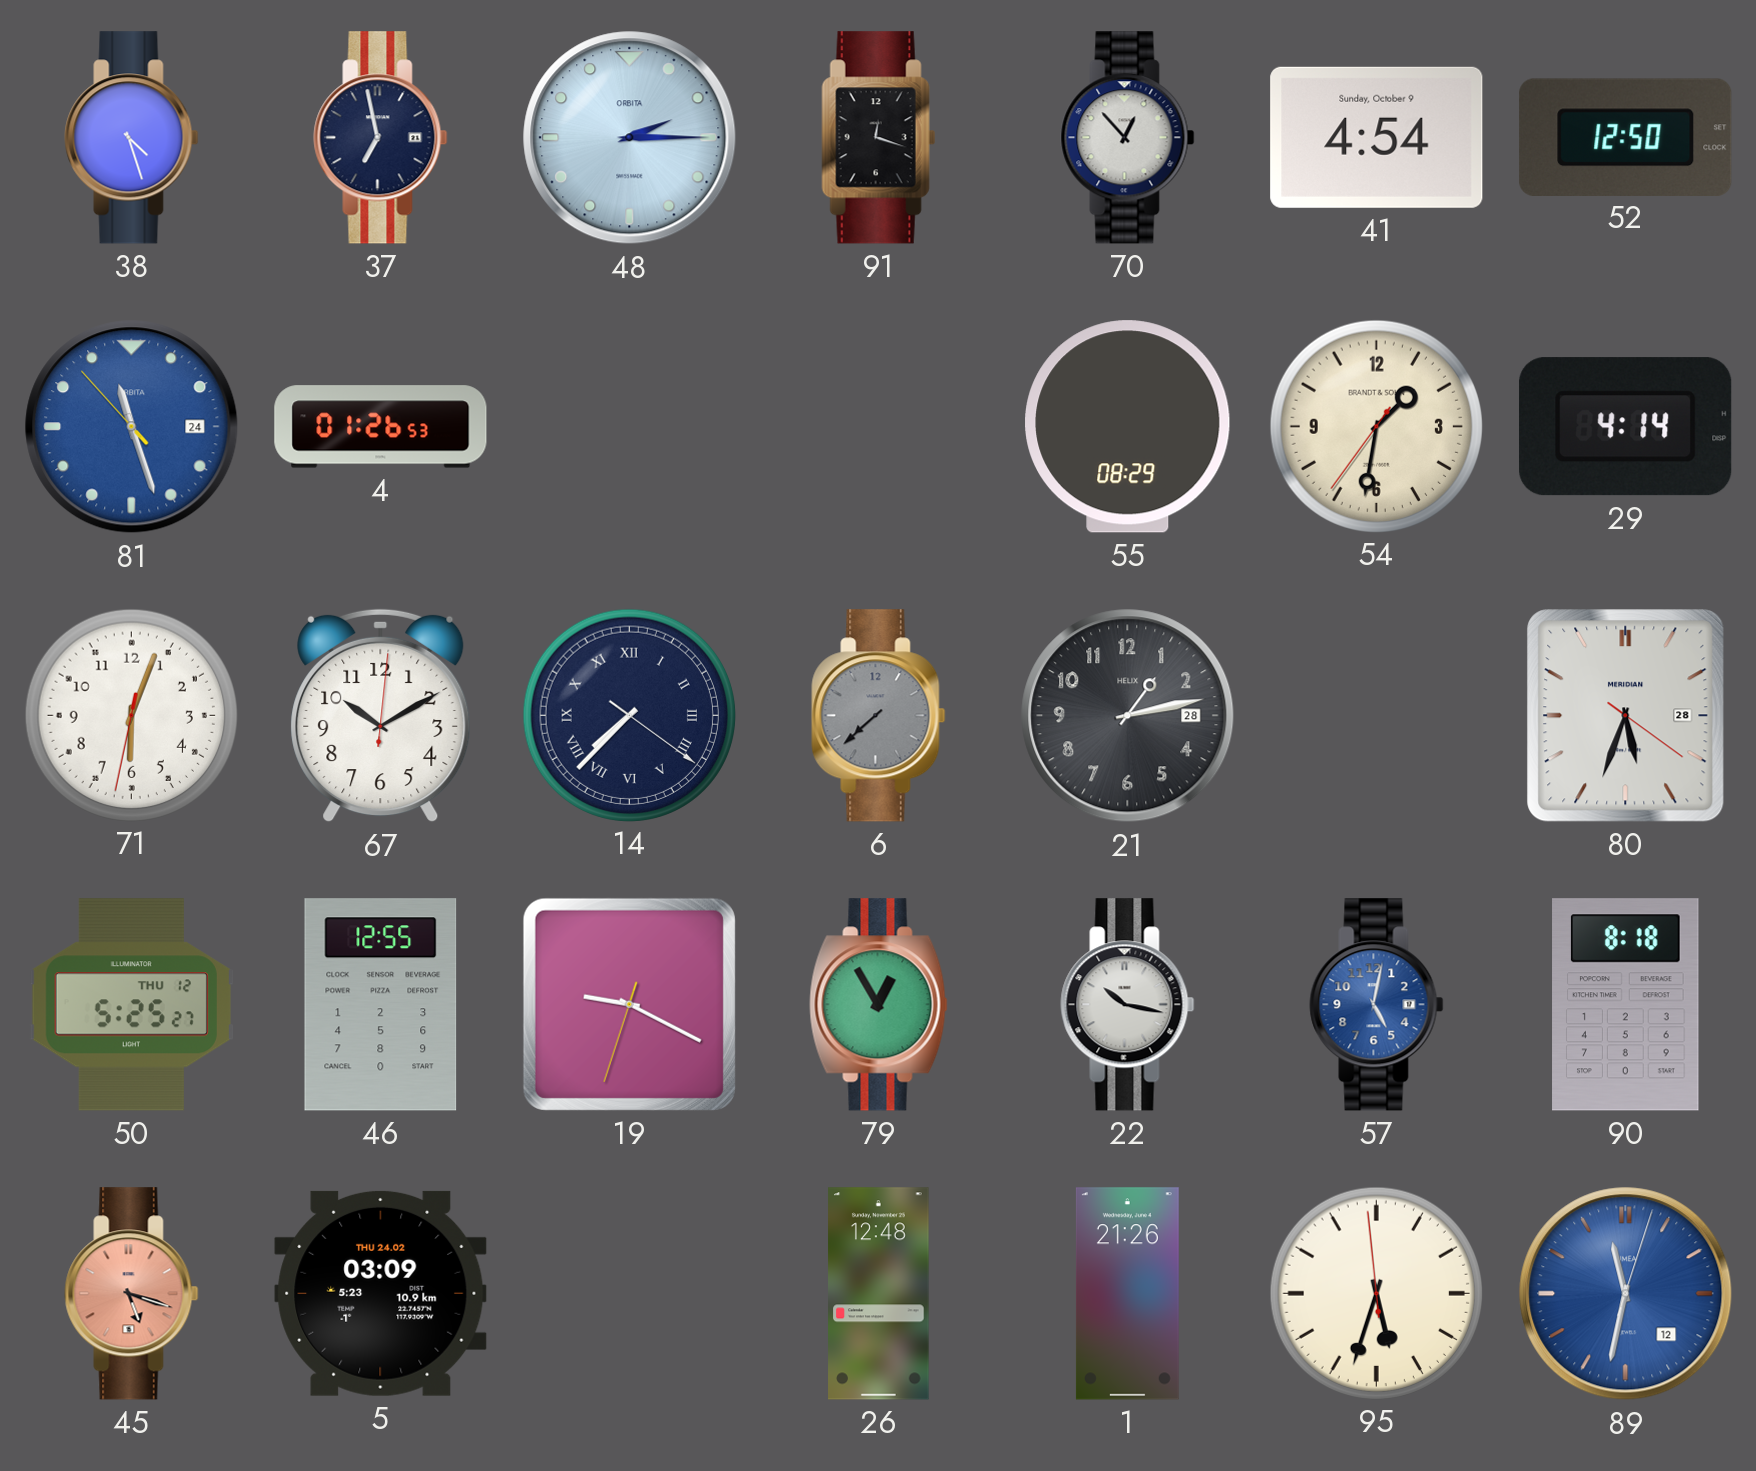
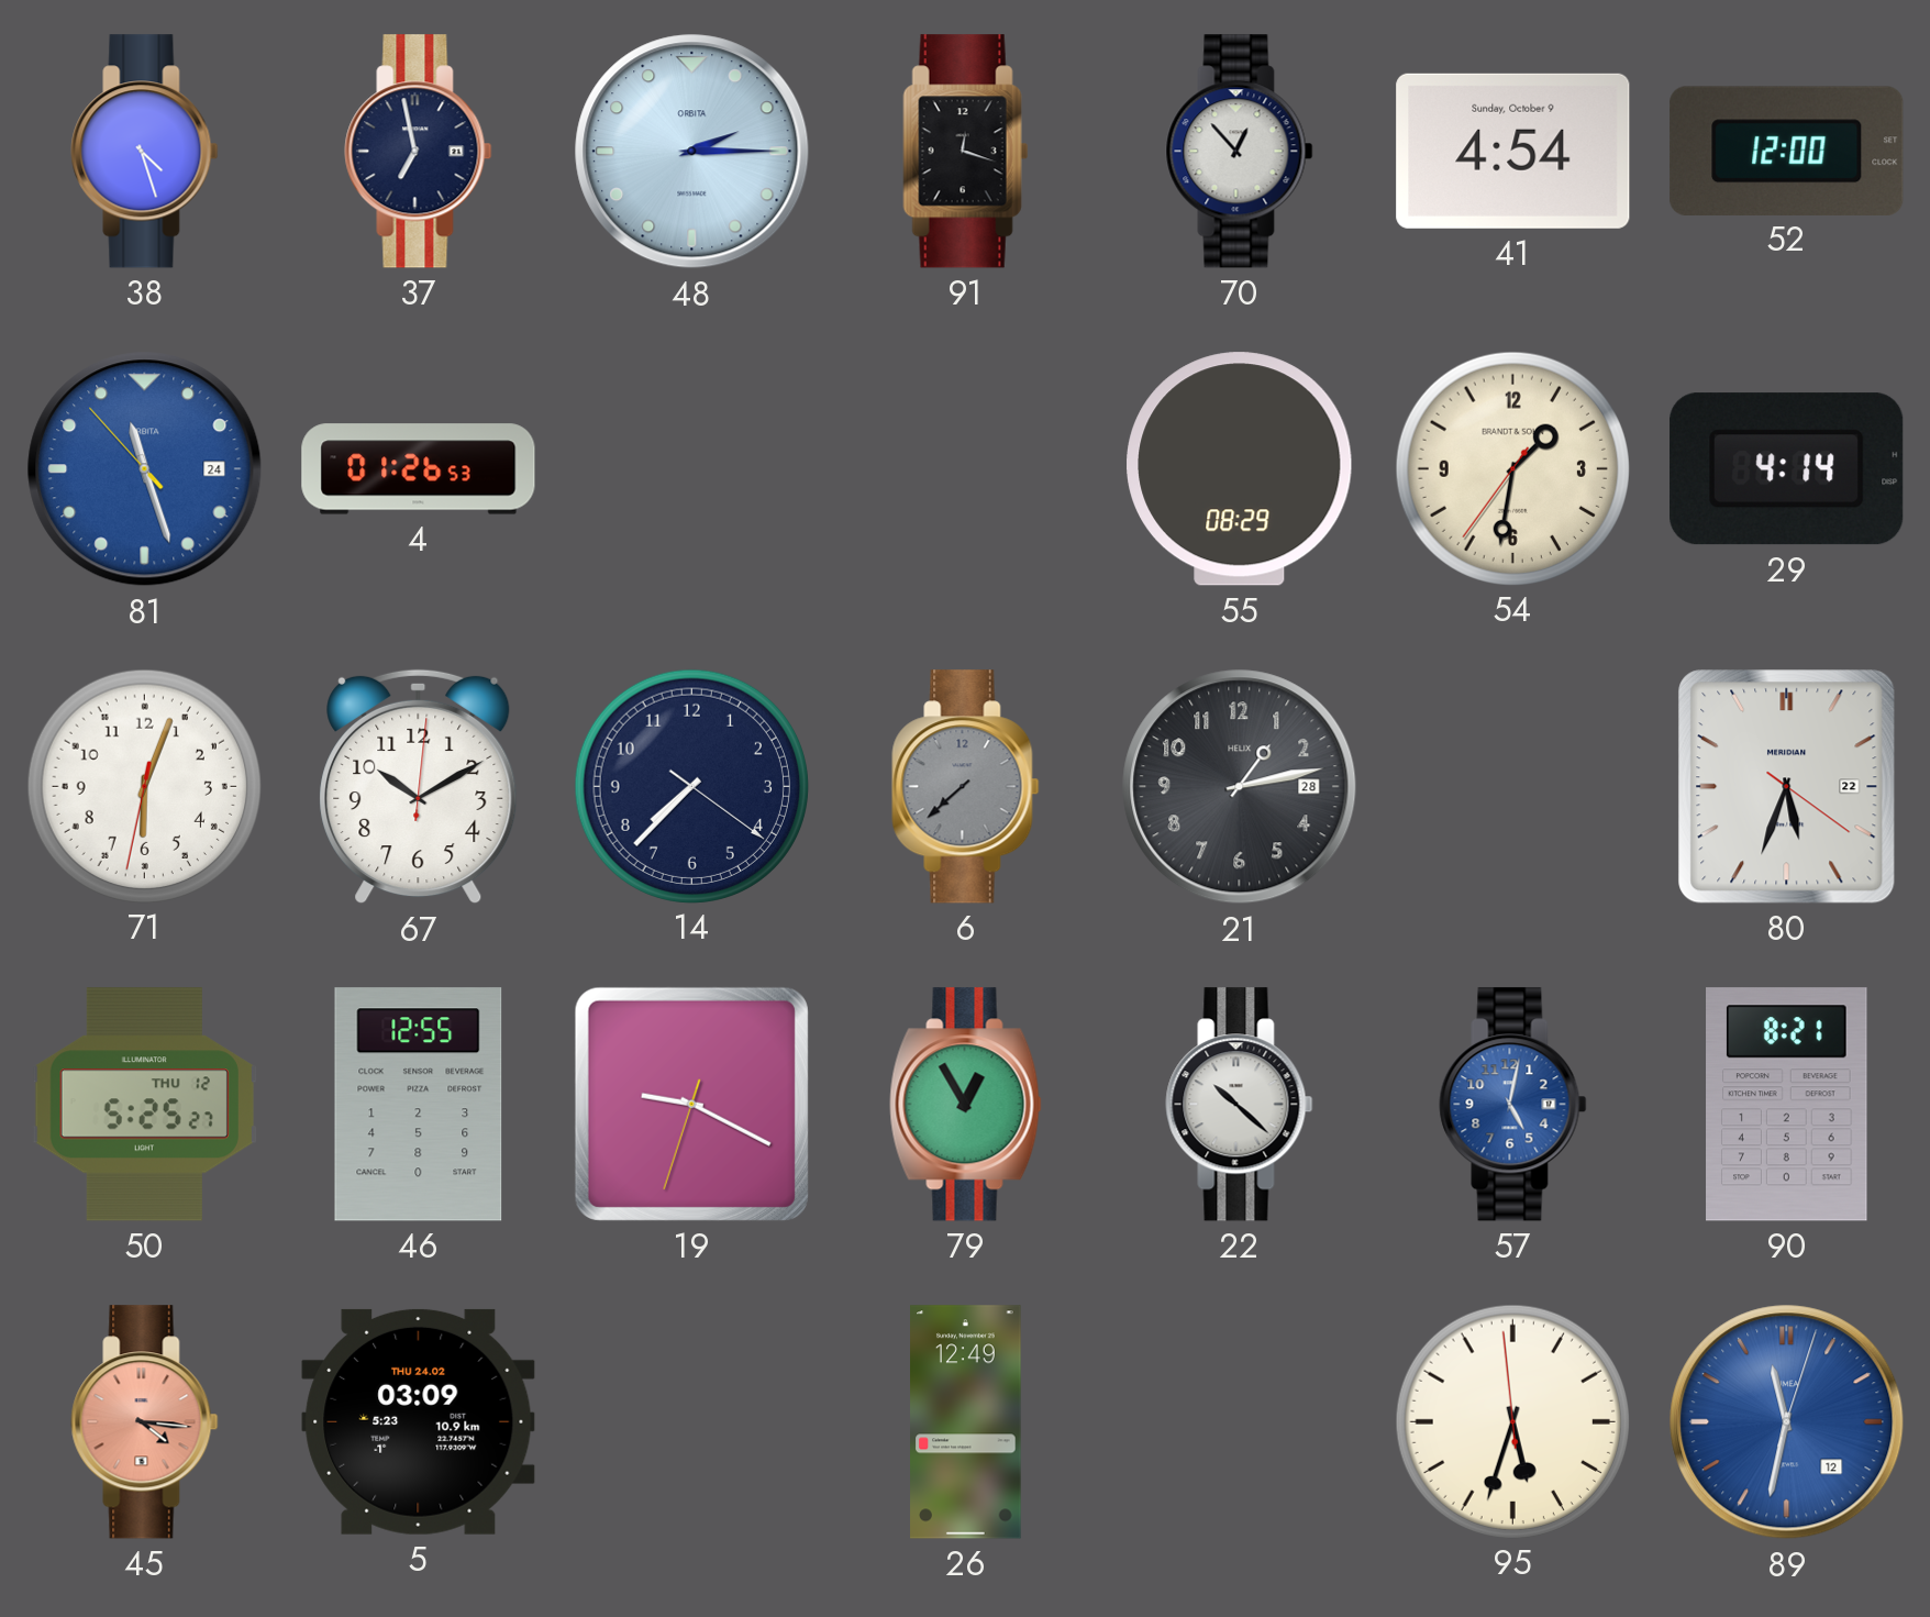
52: 12:50 -> 12:00
14 numerals: Roman -> Arabic
80 date: 28 -> 22
22: 10:17 -> 10:22
90: 8:18 -> 8:21
45: 5:18 -> 4:16
26: 12:48 -> 12:49
1: 21:26 -> none
